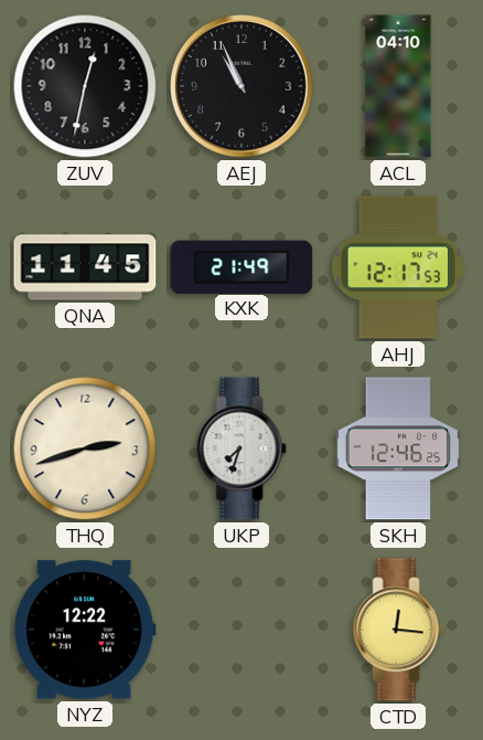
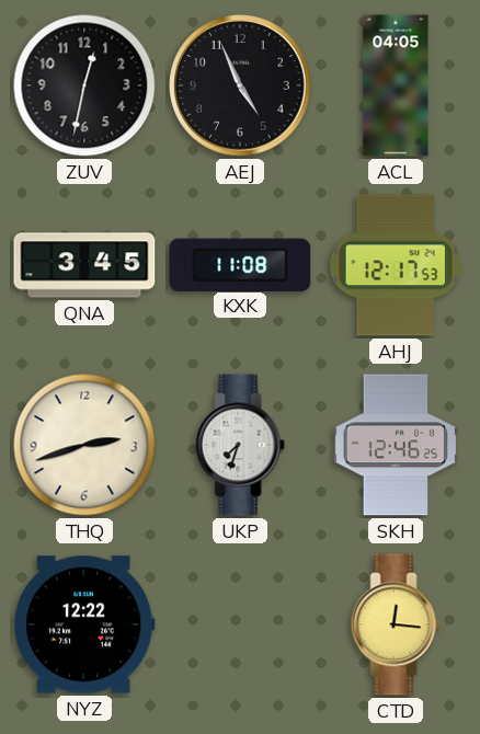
AEJ: 10:56 -> 4:56
ACL: 04:10 -> 04:05
QNA: 11:45 -> 3:45
KXK: 21:49 -> 11:08
